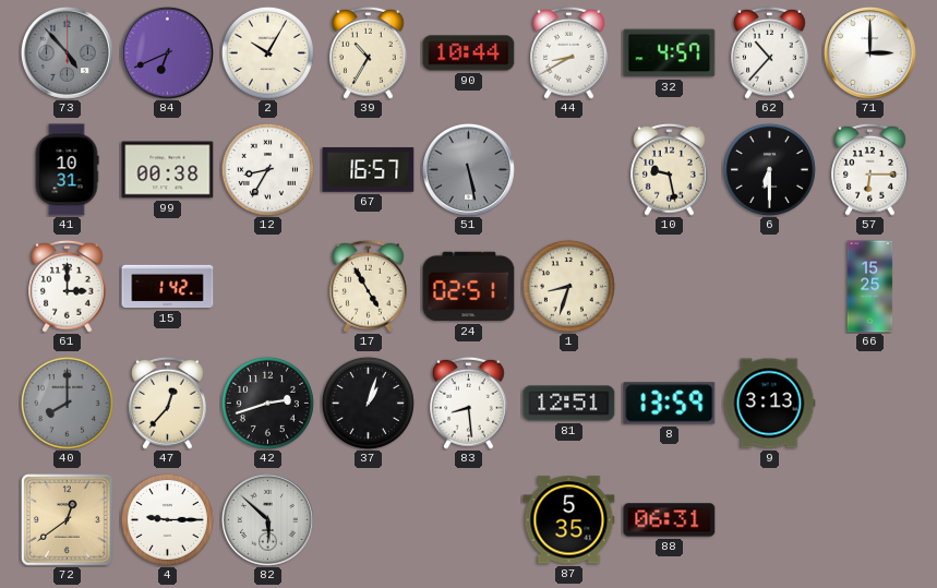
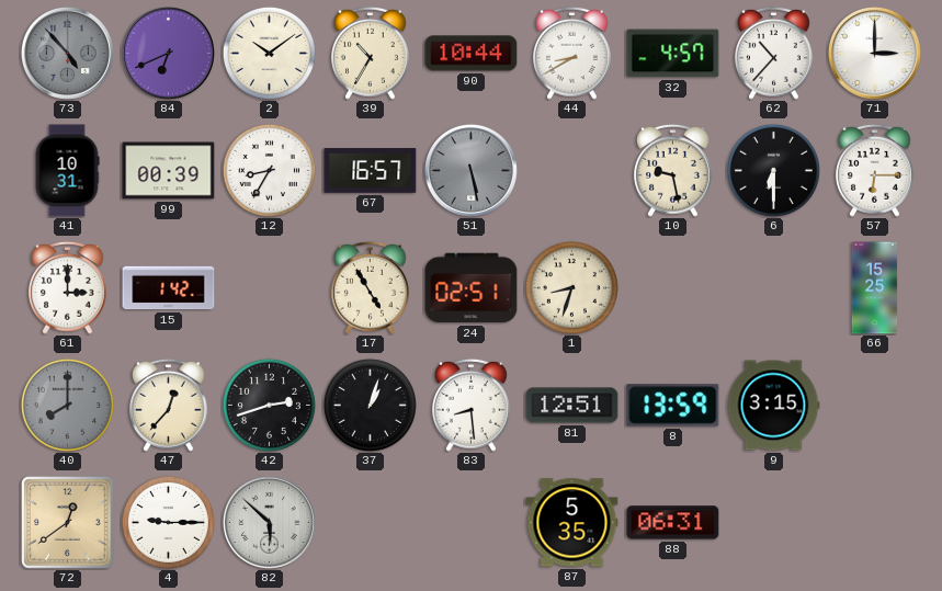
2: 10:05 -> 10:09
99: 00:38 -> 00:39
9: 3:13 -> 3:15
